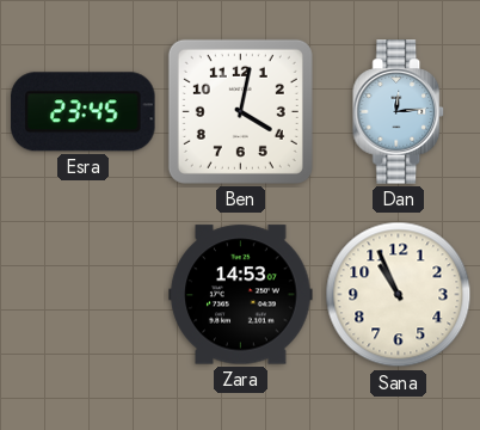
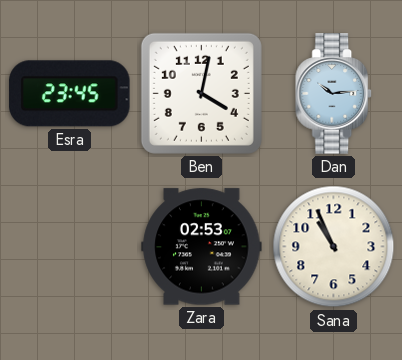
Dan: 12:14 -> 10:14
Zara: 14:53 -> 02:53
